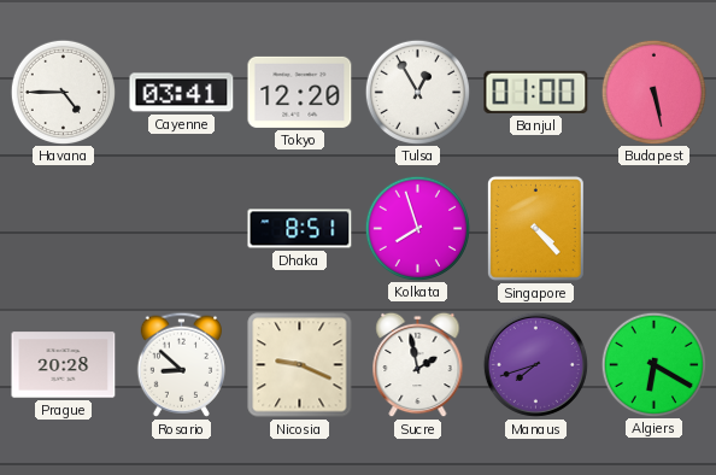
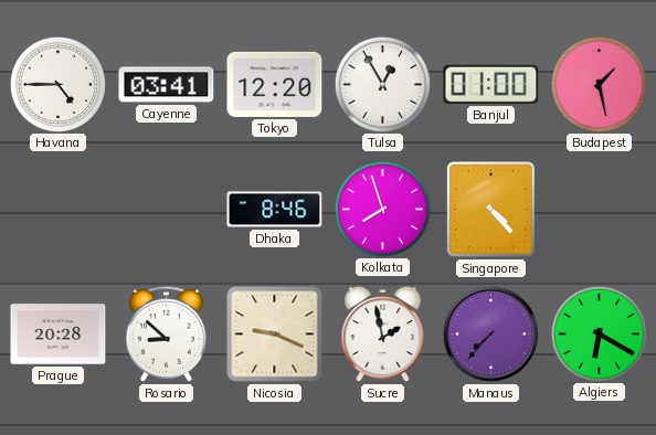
Budapest: 5:28 -> 1:28
Dhaka: 8:51 -> 8:46
Manaus: 7:42 -> 7:37
